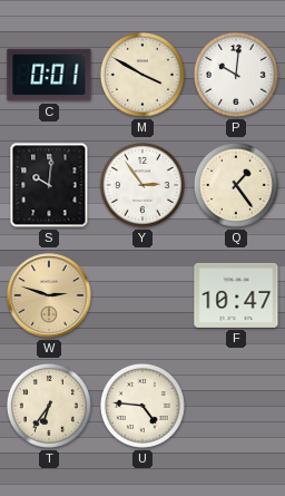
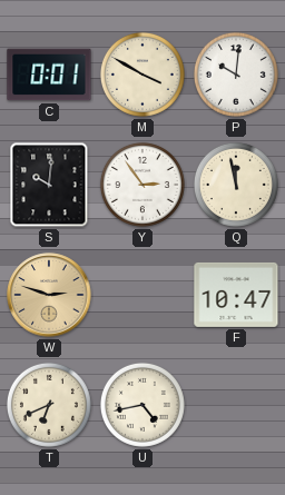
Q: 1:24 -> 11:58
T: 6:36 -> 6:41
U: 4:46 -> 4:43
